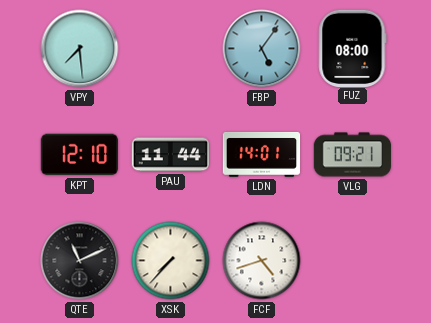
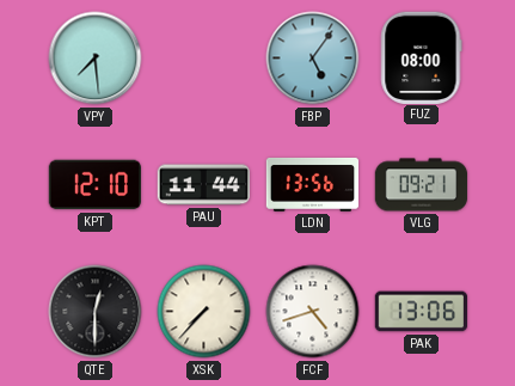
LDN: 14:01 -> 13:56
QTE: 11:11 -> 12:30
PAK: none -> 13:06
